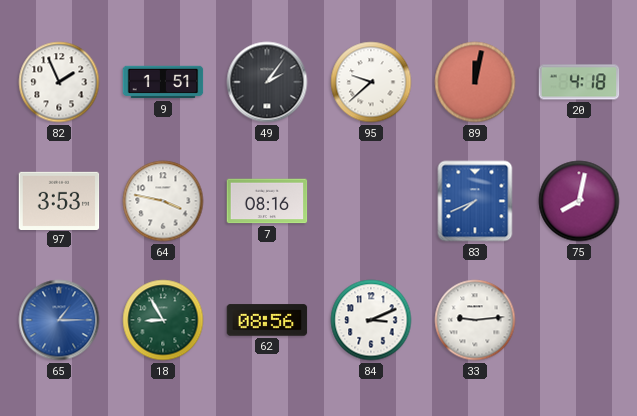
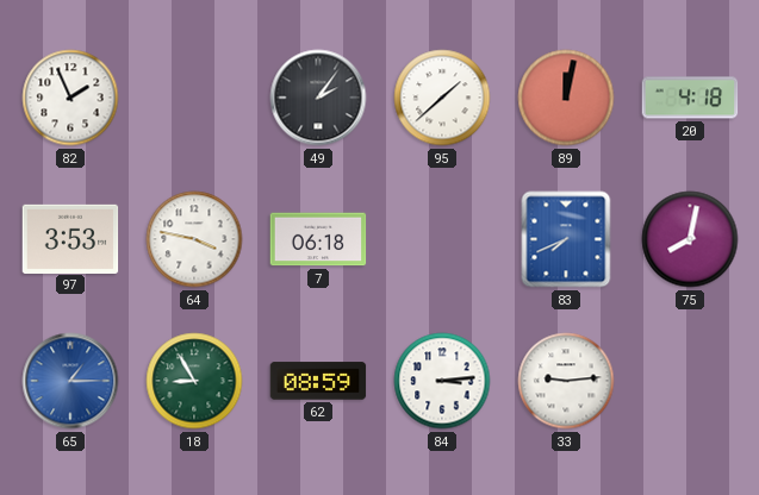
9: 1:51 -> none
95: 9:38 -> 1:38
7: 08:16 -> 06:18
62: 08:56 -> 08:59
84: 3:11 -> 3:14
